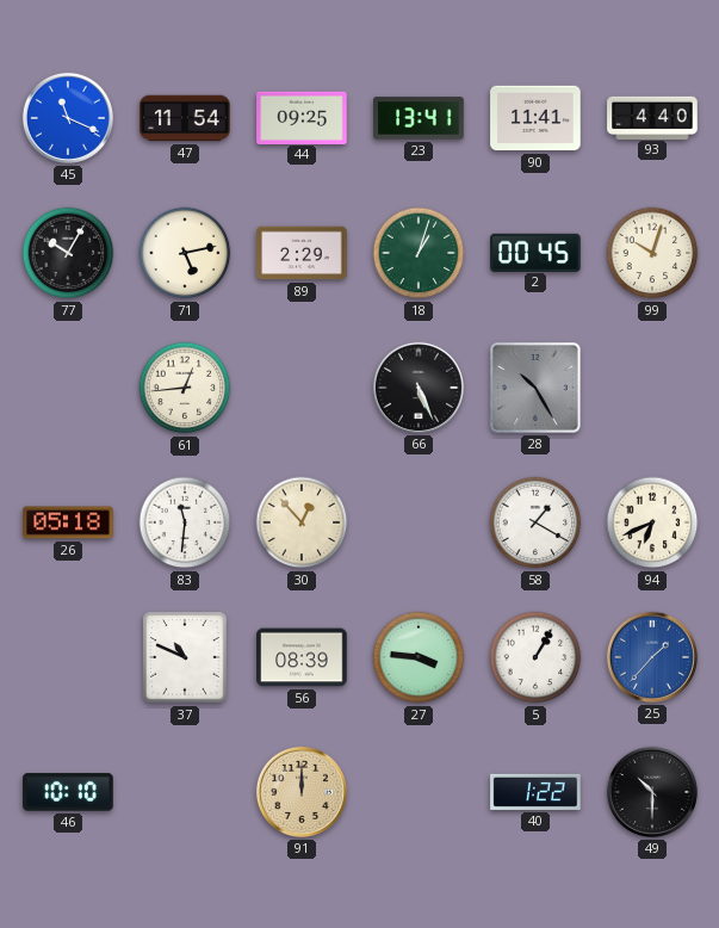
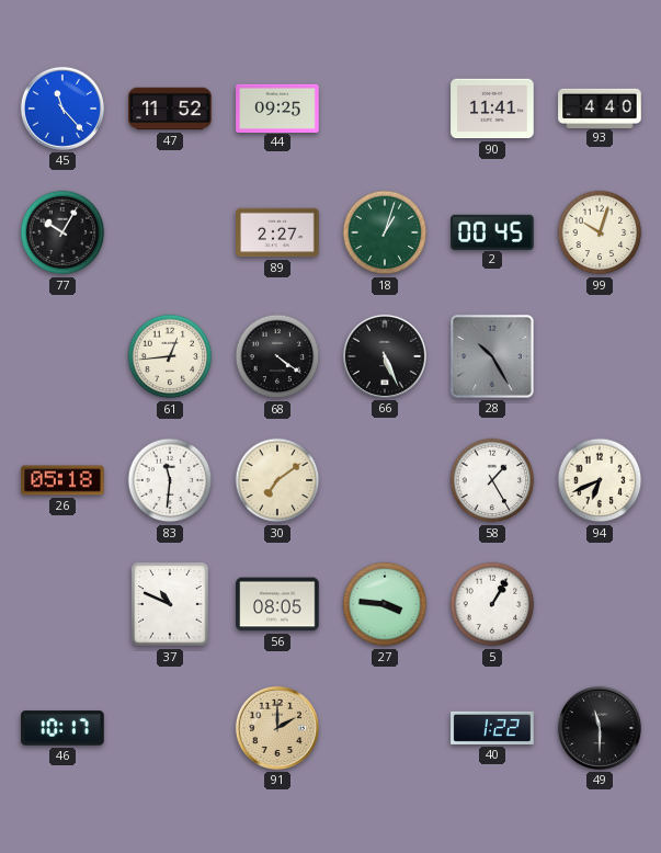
45: 11:19 -> 11:23
47: 11:54 -> 11:52
23: 13:41 -> none
71: 5:13 -> none
89: 2:29 -> 2:27
68: none -> 4:21
30: 12:53 -> 7:09
58: 1:20 -> 1:25
56: 08:39 -> 08:05
25: 1:37 -> none
46: 10:10 -> 10:17
91: 12:00 -> 2:00
49: 10:30 -> 11:30
